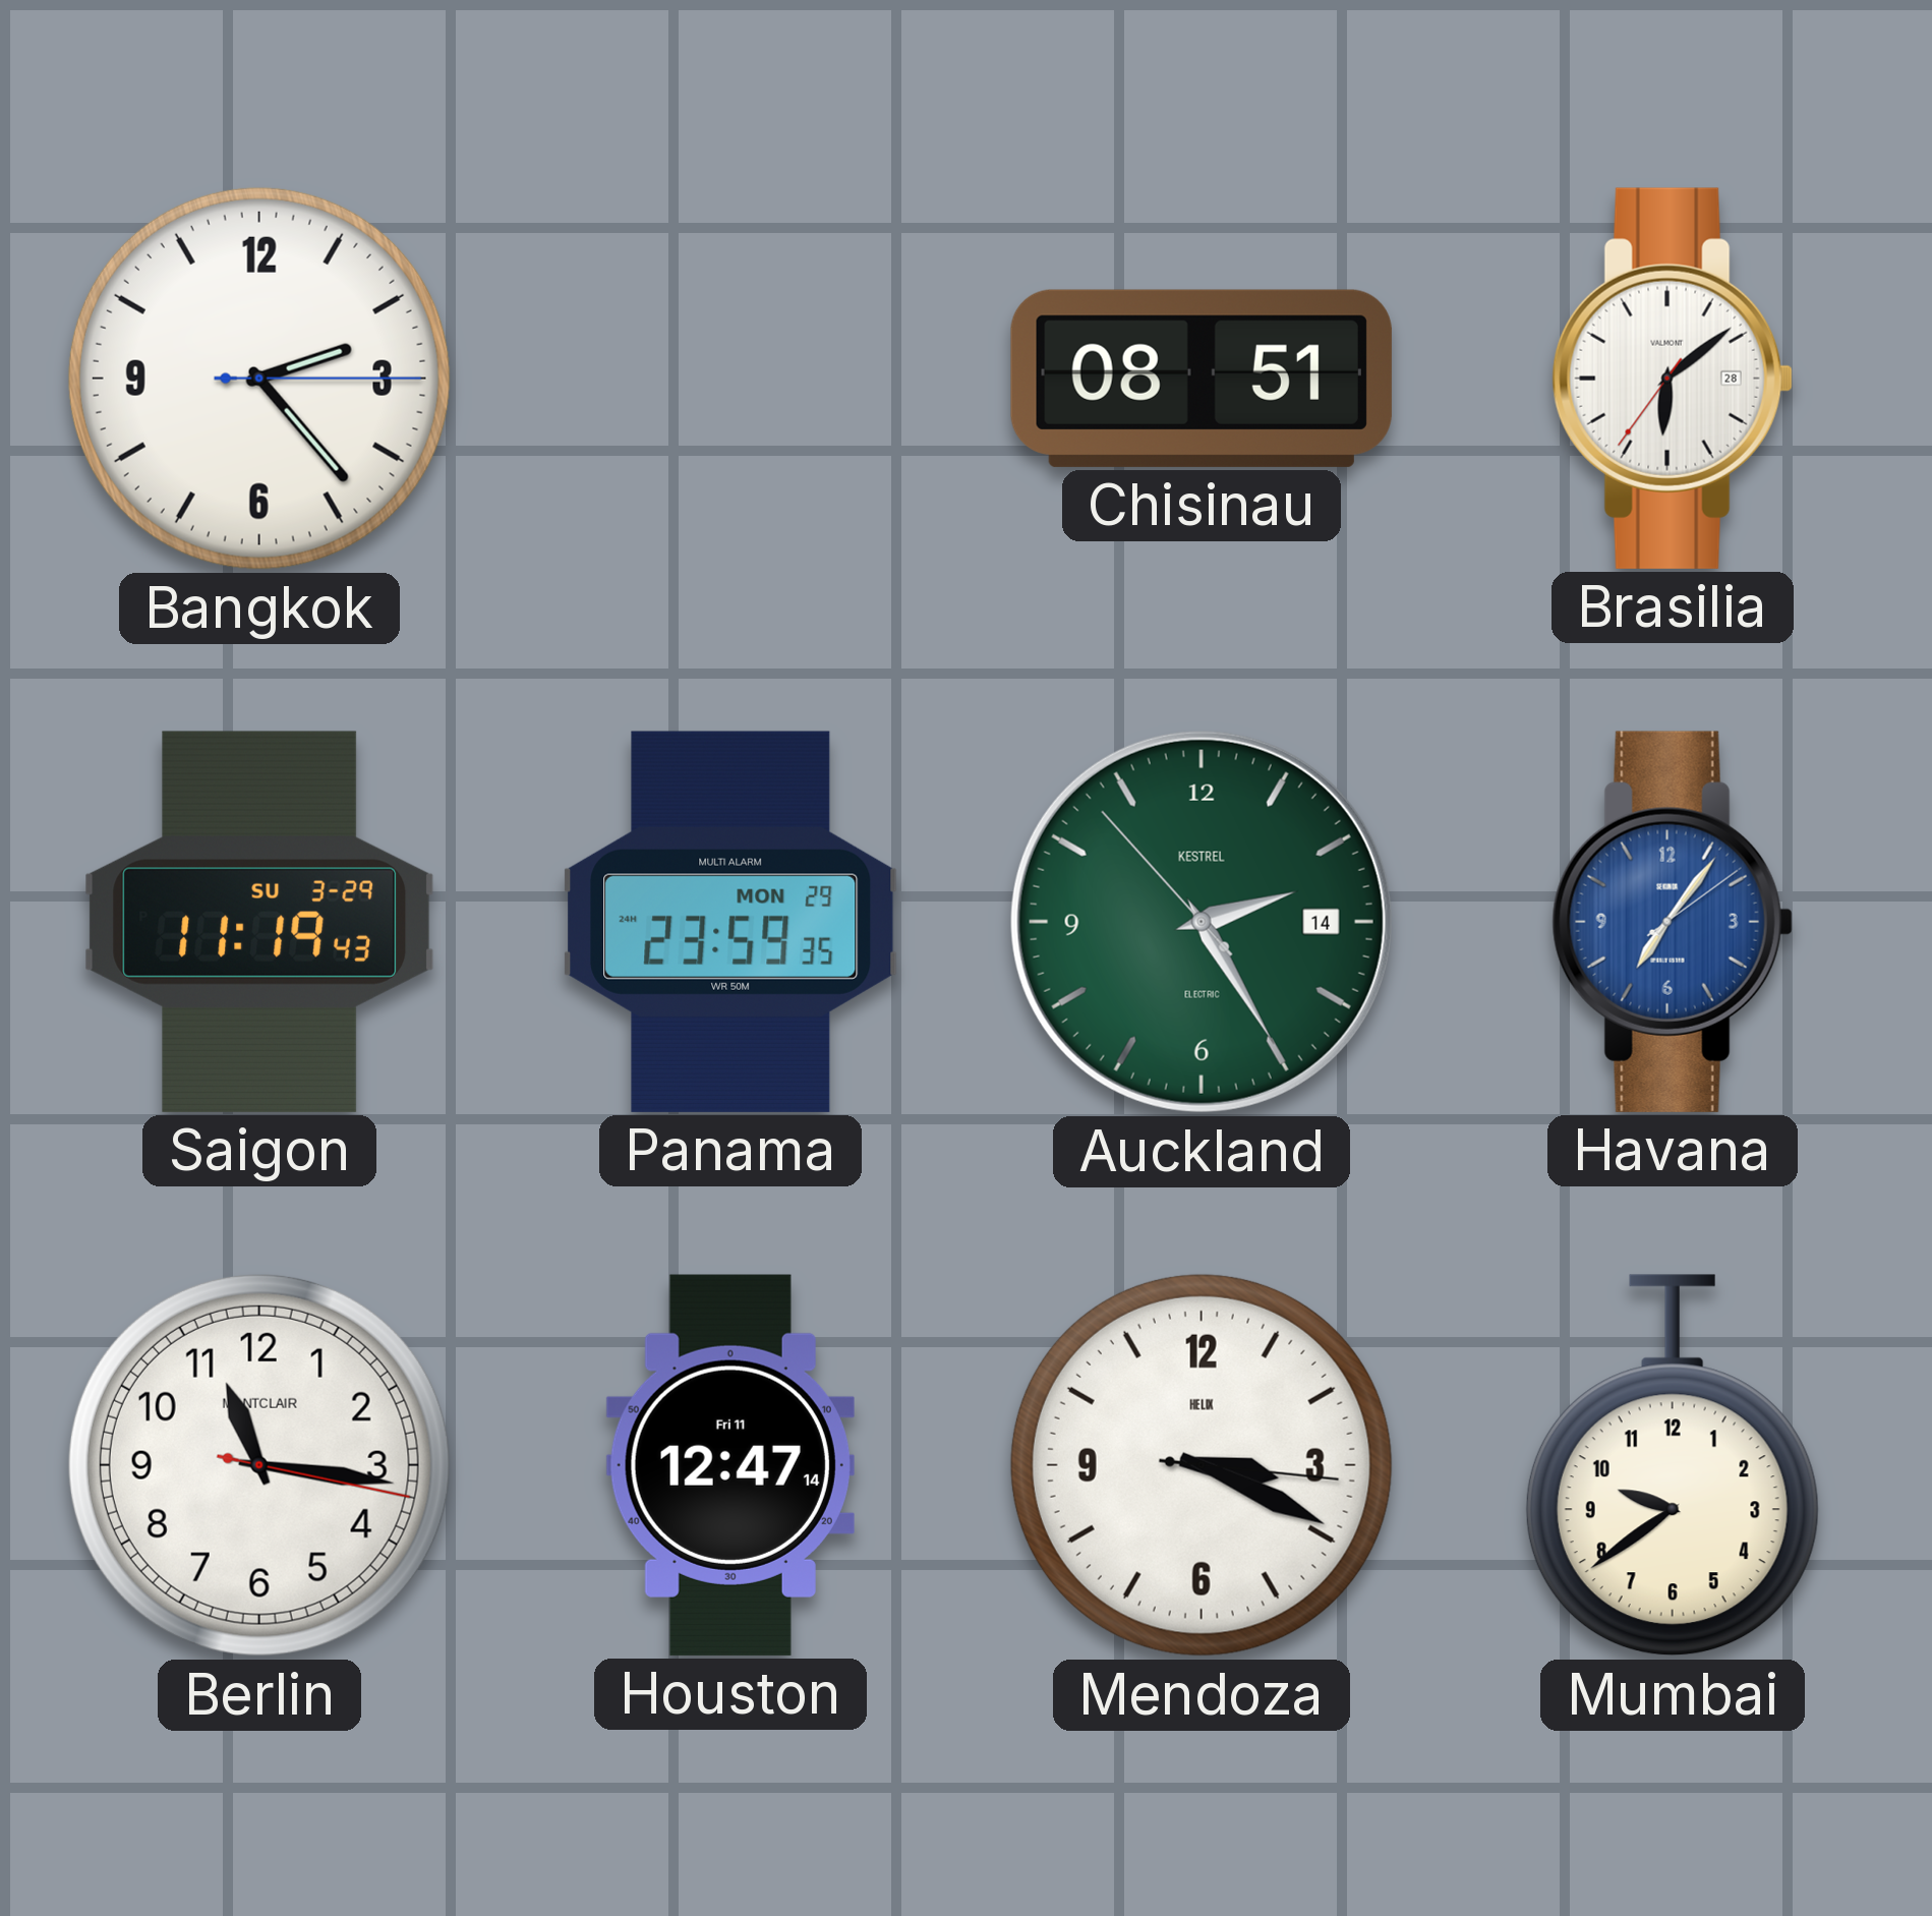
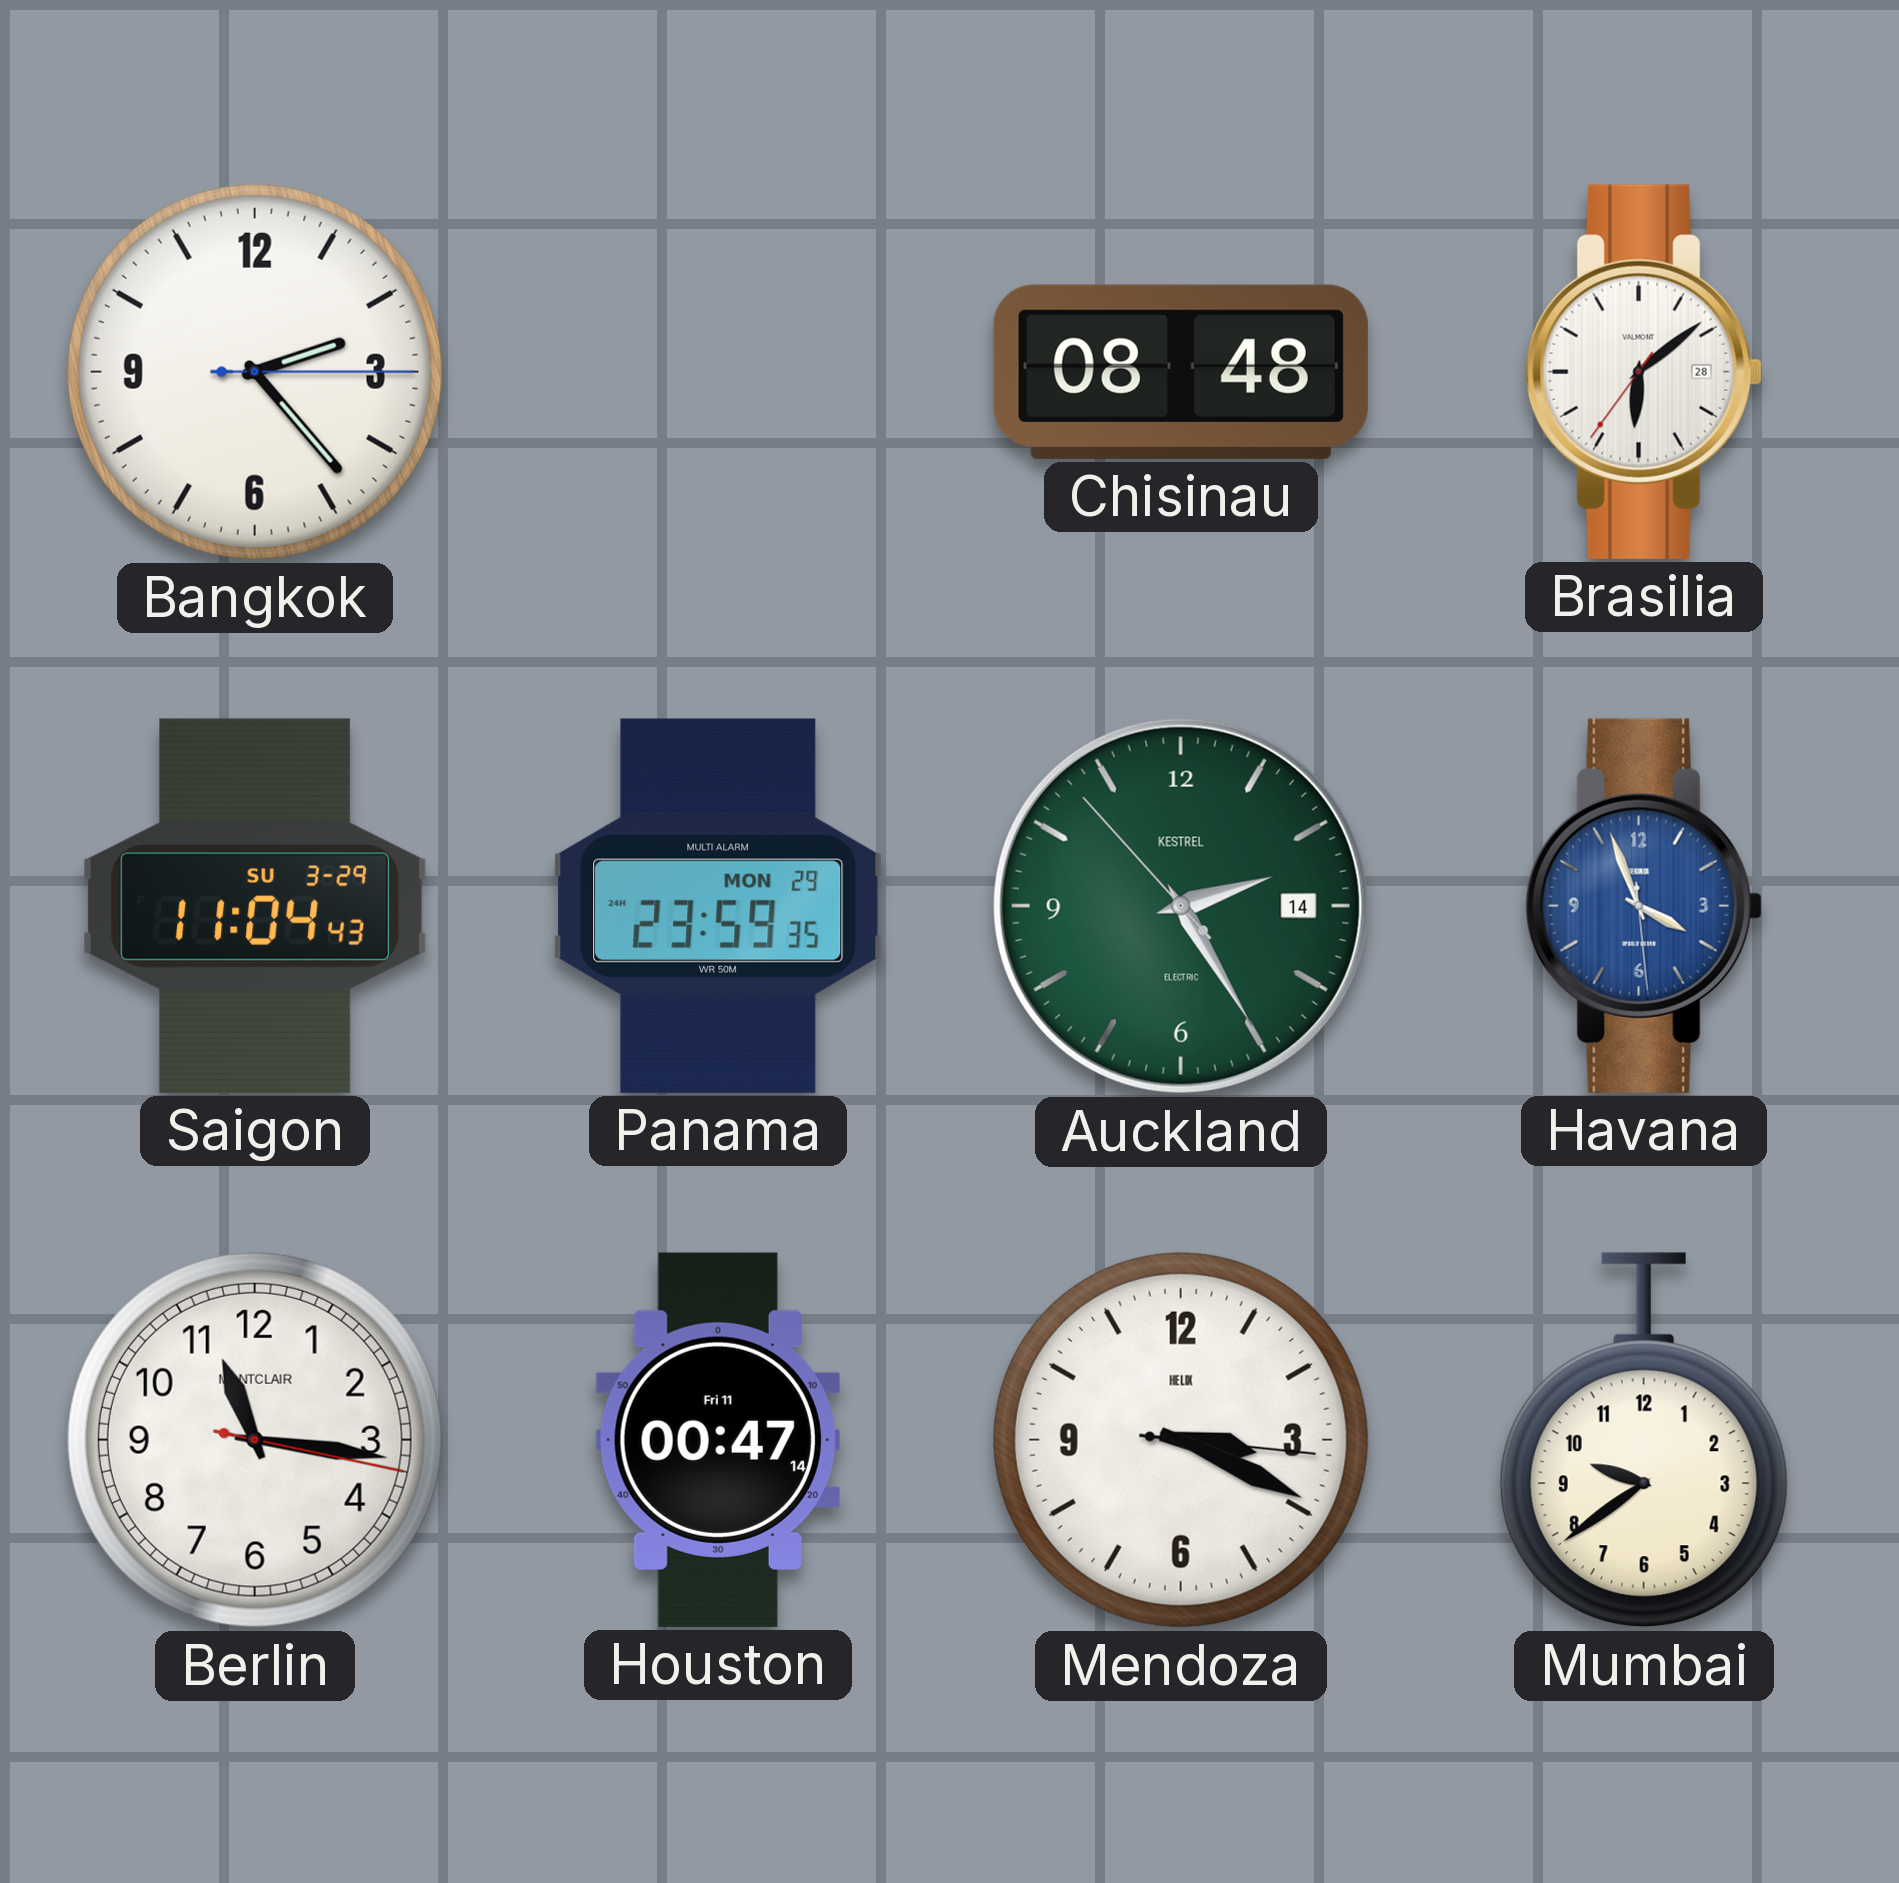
Chisinau: 08:51 -> 08:48
Saigon: 11:19 -> 11:04
Havana: 7:06 -> 3:56
Houston: 12:47 -> 00:47
